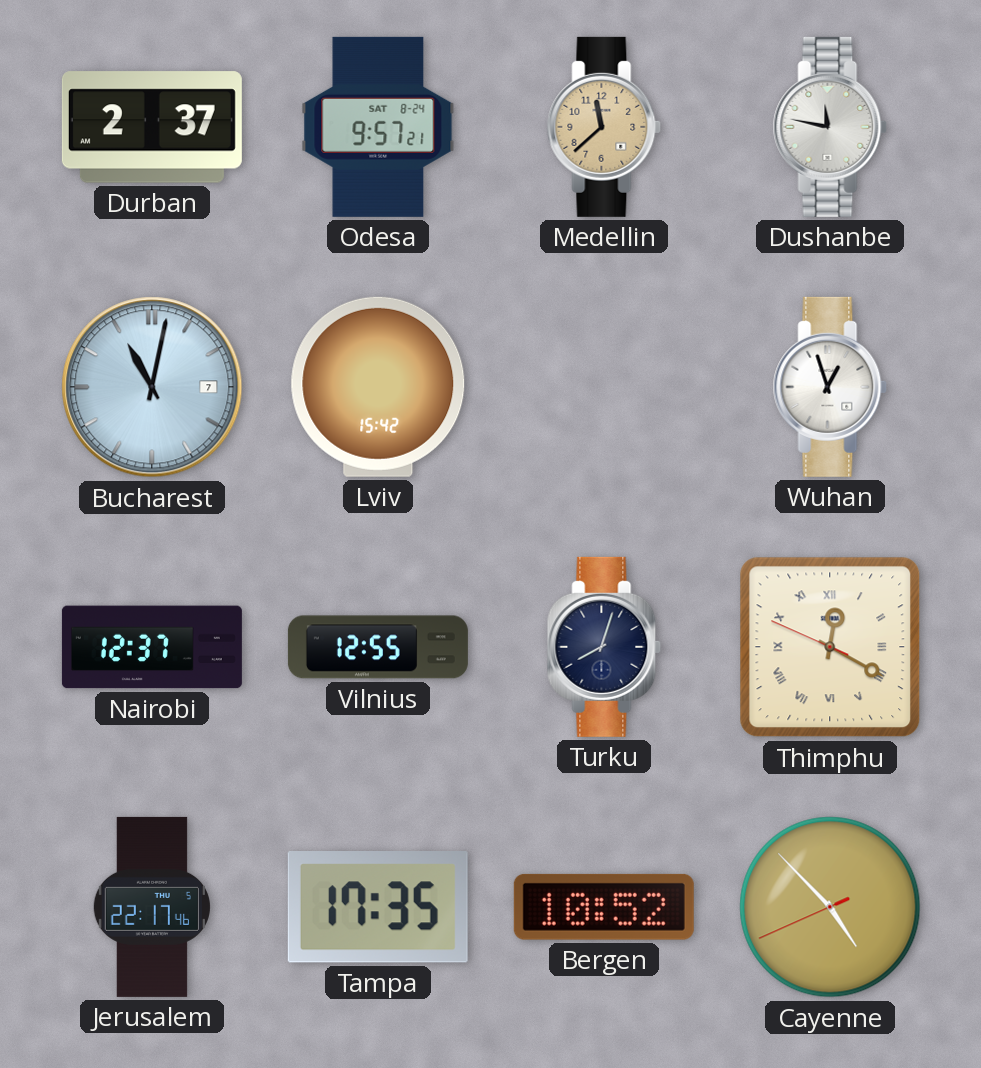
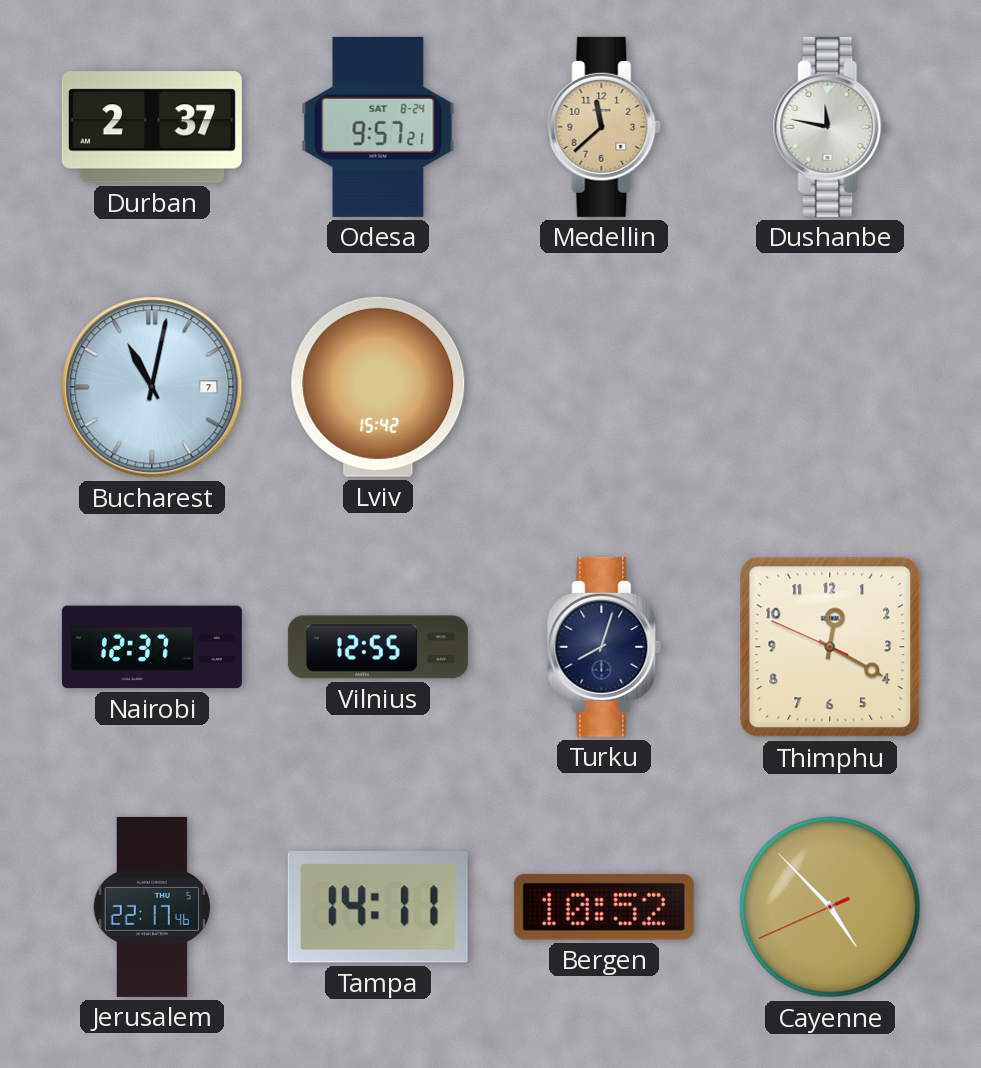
Wuhan: 12:57 -> none
Thimphu numerals: Roman -> Arabic
Tampa: 17:35 -> 14:11
